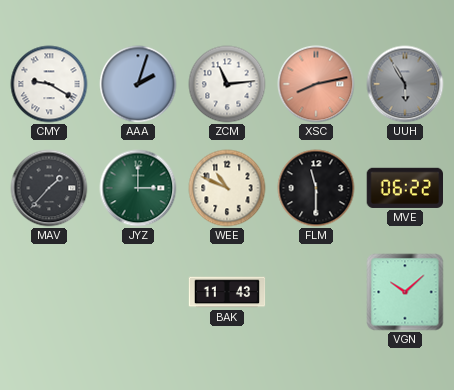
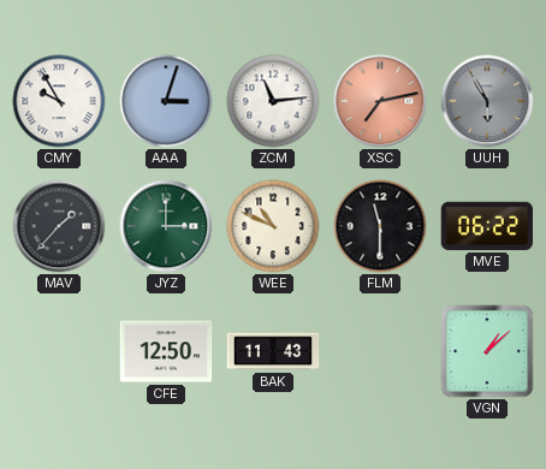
CMY: 9:20 -> 9:55
AAA: 2:03 -> 3:03
XSC: 8:13 -> 7:13
CFE: none -> 12:50
VGN: 10:08 -> 1:08
